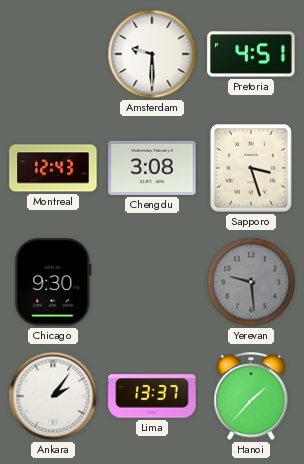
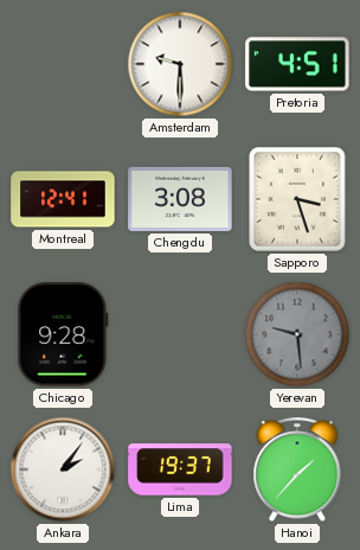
Montreal: 12:43 -> 12:41
Chicago: 9:30 -> 9:28
Lima: 13:37 -> 19:37
